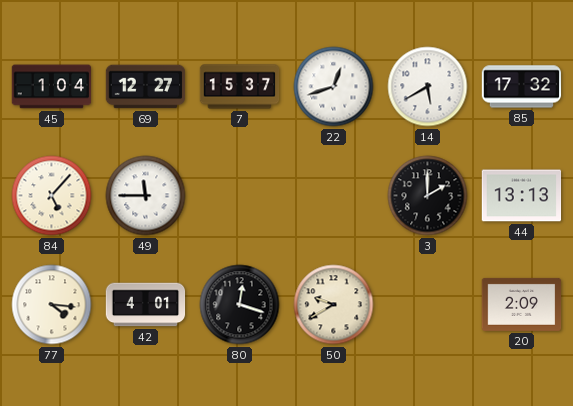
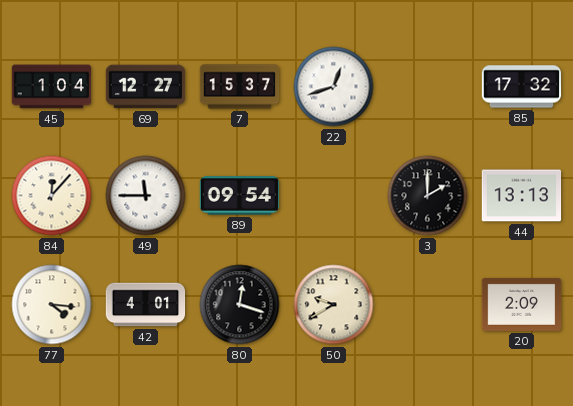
14: 5:40 -> none
84: 5:07 -> 12:07
89: none -> 09:54
